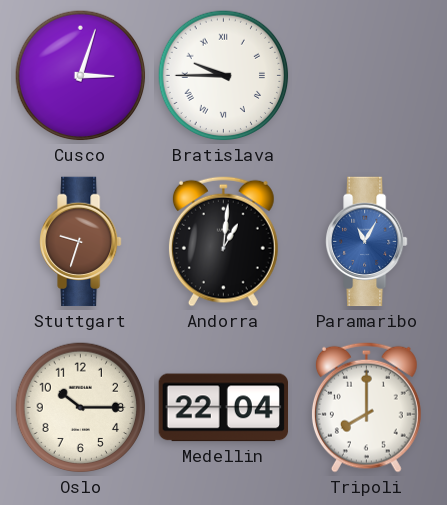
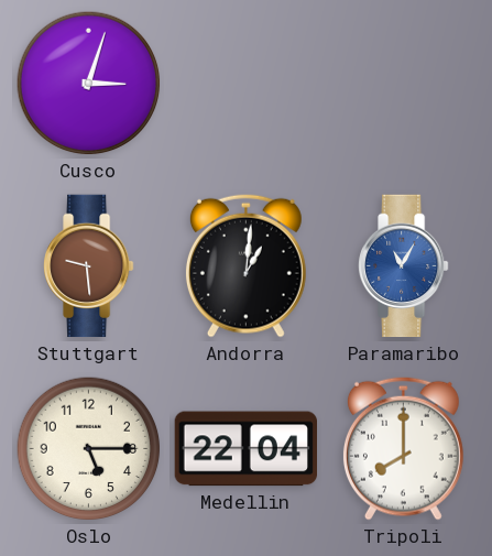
Bratislava: 9:45 -> none
Stuttgart: 9:33 -> 9:29
Oslo: 10:15 -> 5:15
